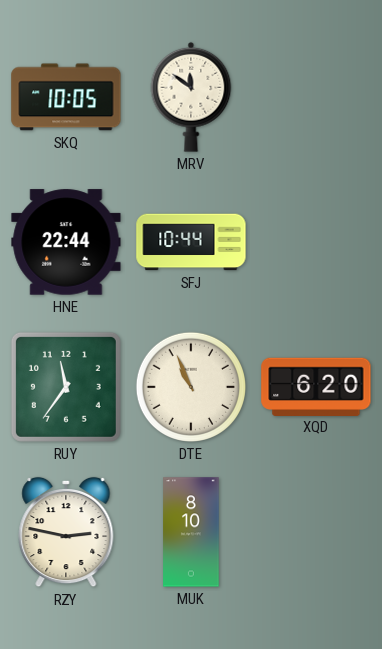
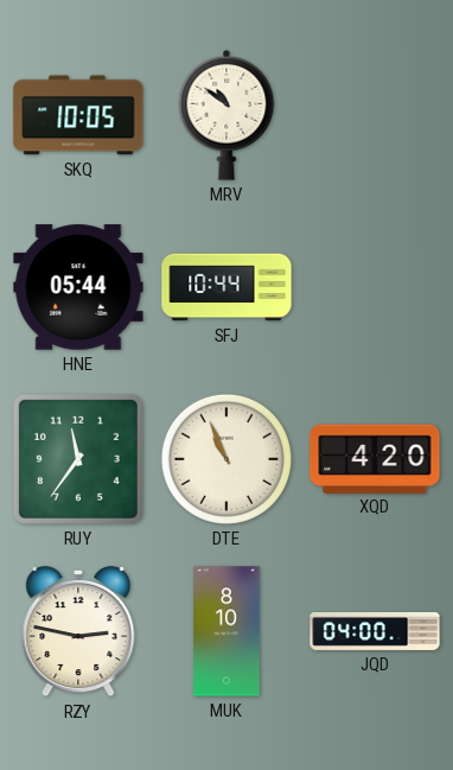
MRV: 11:51 -> 10:51
HNE: 22:44 -> 05:44
XQD: 6:20 -> 4:20
JQD: none -> 04:00
